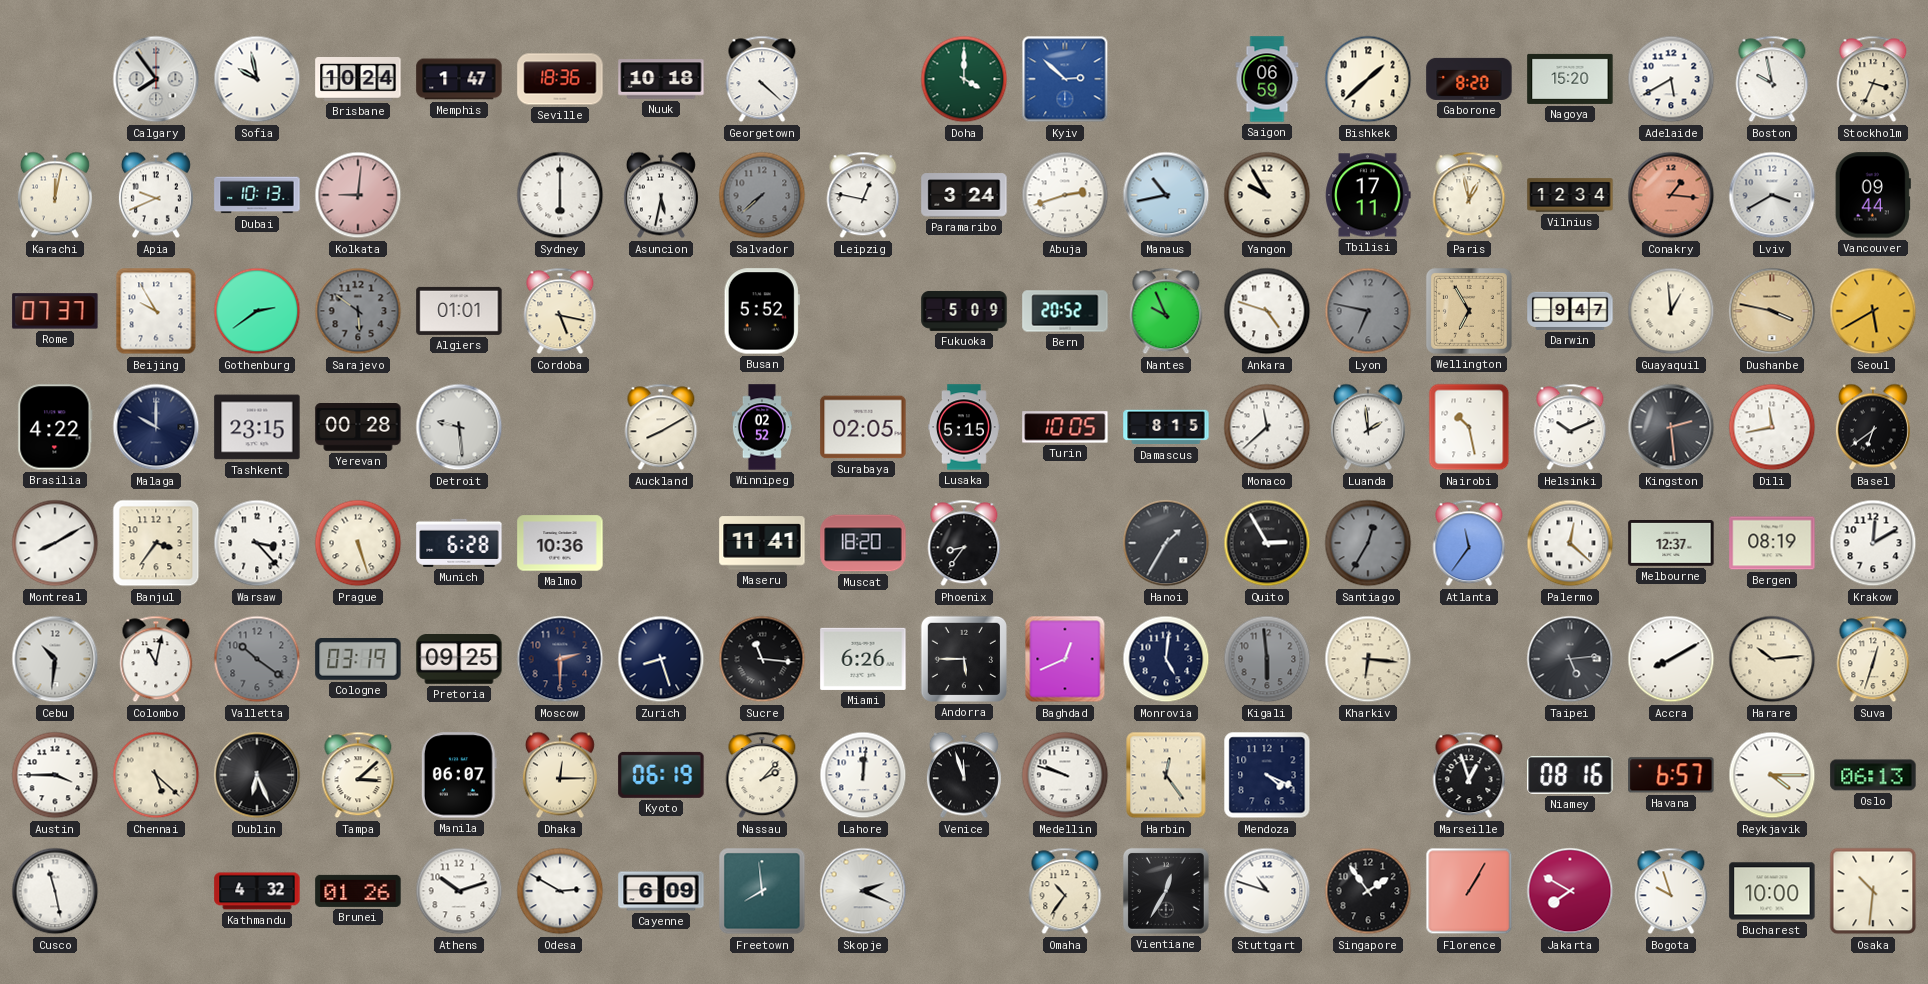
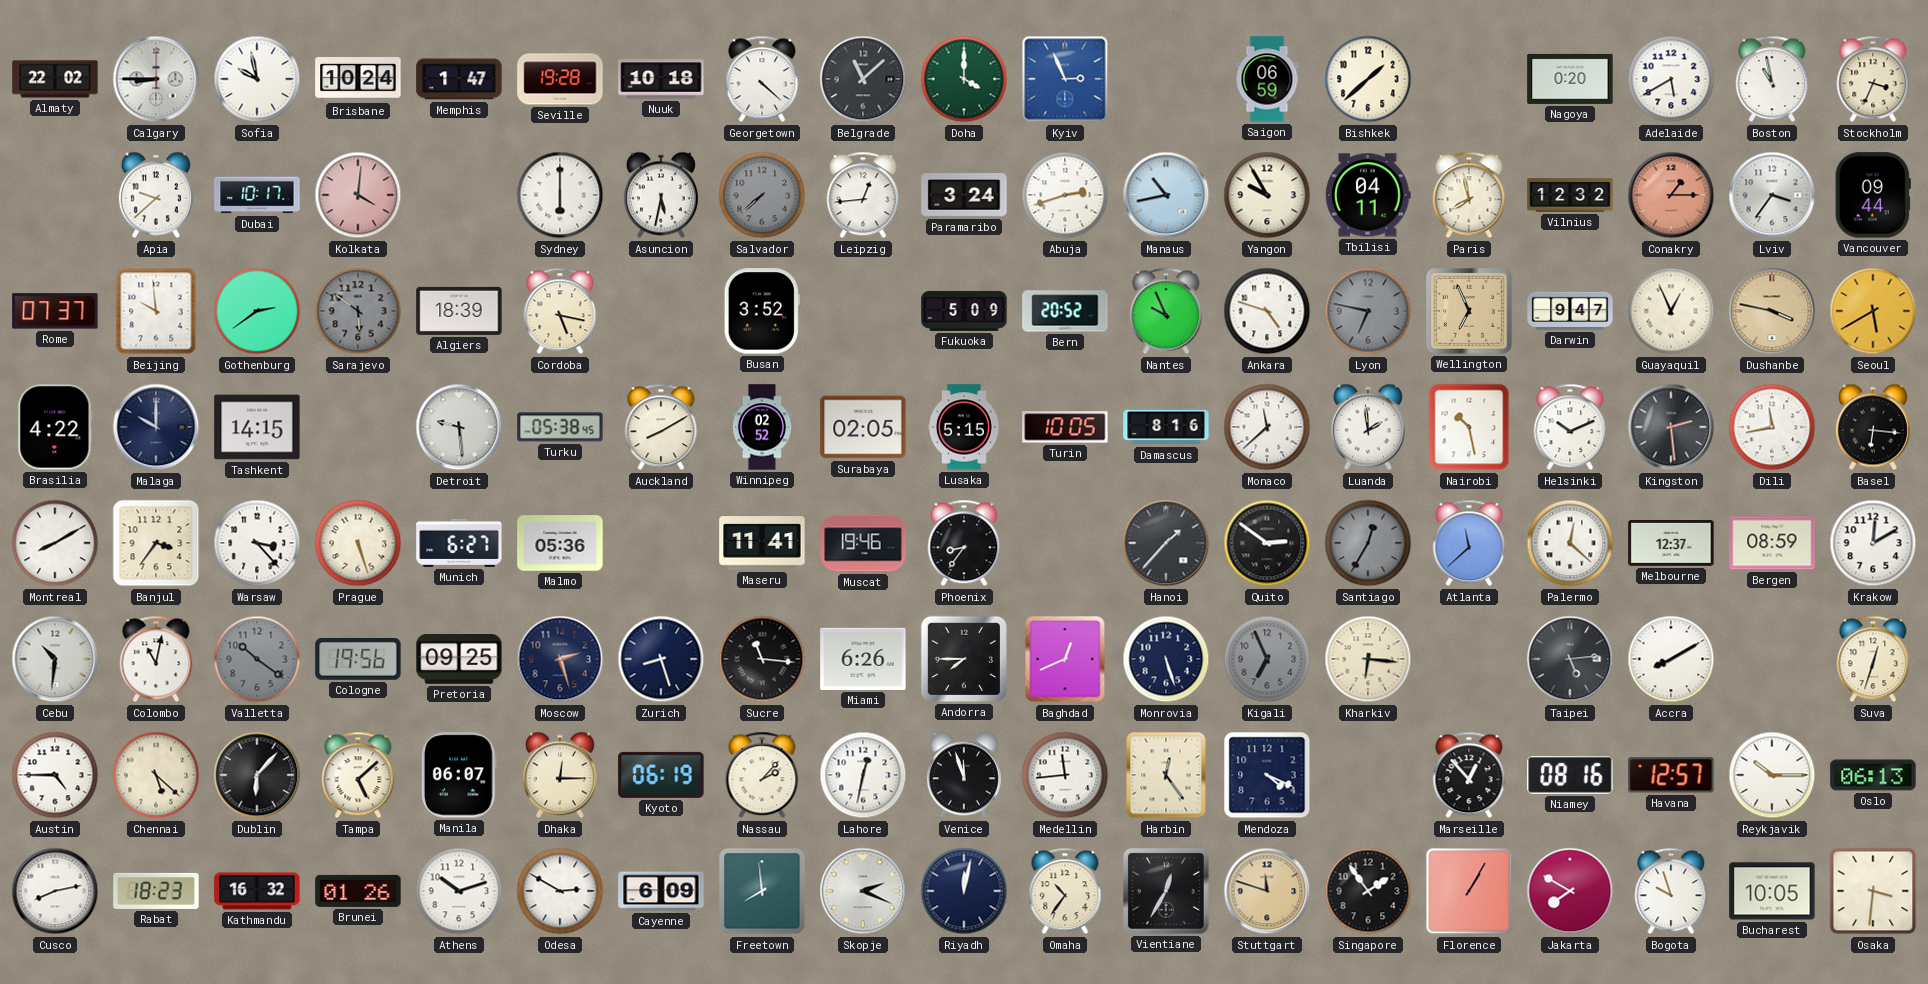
Almaty: none -> 22:02
Calgary: 7:54 -> 8:45
Seville: 18:36 -> 19:28
Belgrade: none -> 11:08
Kyiv: 2:52 -> 2:56
Gaborone: 8:20 -> none
Nagoya: 15:20 -> 0:20
Boston: 9:58 -> 10:58
Karachi: 12:02 -> none
Apia: 9:41 -> 9:38
Dubai: 10:13 -> 10:17
Kolkata: 9:01 -> 4:01
Leipzig: 12:47 -> 12:44
Tbilisi: 17:11 -> 04:11
Paris: 12:58 -> 7:58
Vilnius: 12:34 -> 12:32
Conakry: 1:16 -> 1:15
Lviv: 3:40 -> 3:36
Beijing: 9:55 -> 9:59
Algiers: 01:01 -> 18:39
Busan: 5:52 -> 3:52
Wellington: 6:55 -> 6:56
Guayaquil: 12:59 -> 12:56
Tashkent: 23:15 -> 14:15
Yerevan: 00:28 -> none
Turku: none -> 05:38
Damascus: 8:15 -> 8:16
Basel: 6:39 -> 6:16
Munich: 6:28 -> 6:27
Malmo: 10:36 -> 05:36
Muscat: 18:20 -> 19:46
Hanoi: 1:35 -> 1:37
Quito: 2:55 -> 2:51
Atlanta: 11:36 -> 11:38
Bergen: 08:19 -> 08:59
Cologne: 03:19 -> 19:56
Moscow: 2:30 -> 2:27
Andorra: 5:45 -> 7:45
Monrovia: 5:01 -> 5:27
Kigali: 5:59 -> 6:56
Harare: 10:14 -> none
Austin: 3:45 -> 4:45
Dublin: 6:26 -> 6:07
Tampa: 3:08 -> 5:08
Lahore: 12:01 -> 12:32
Medellin: 9:48 -> 11:44
Marseille: 12:57 -> 12:53
Havana: 6:57 -> 12:57
Reykjavik: 4:15 -> 10:15
Cusco: 11:28 -> 8:13
Rabat: none -> 18:23
Kathmandu: 4:32 -> 16:32
Riyadh: none -> 12:02
Stuttgart: 10:48 -> 11:48
Stuttgart dial: white -> champagne
Bucharest: 10:00 -> 10:05
Osaka: 10:31 -> 3:31
